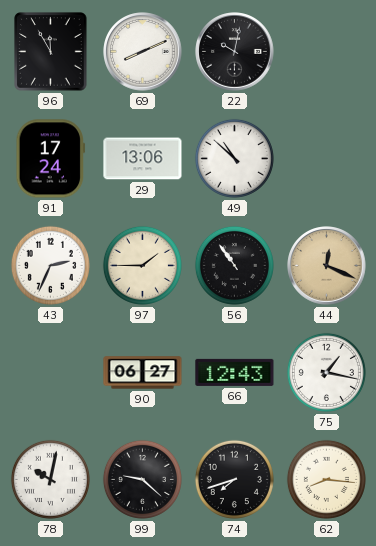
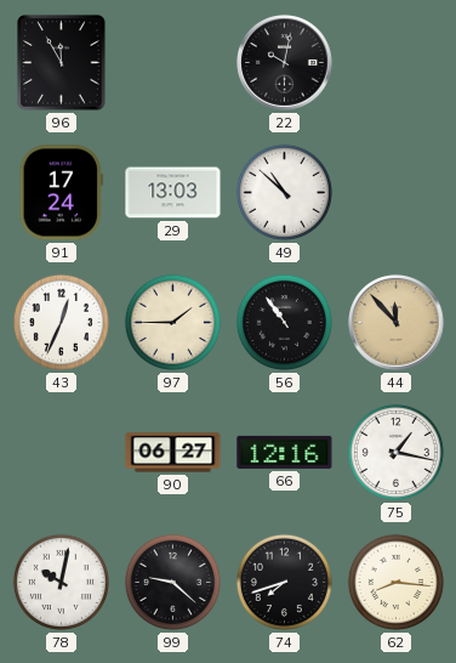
69: 8:11 -> none
29: 13:06 -> 13:03
43: 2:34 -> 12:34
44: 12:19 -> 11:53
66: 12:43 -> 12:16
